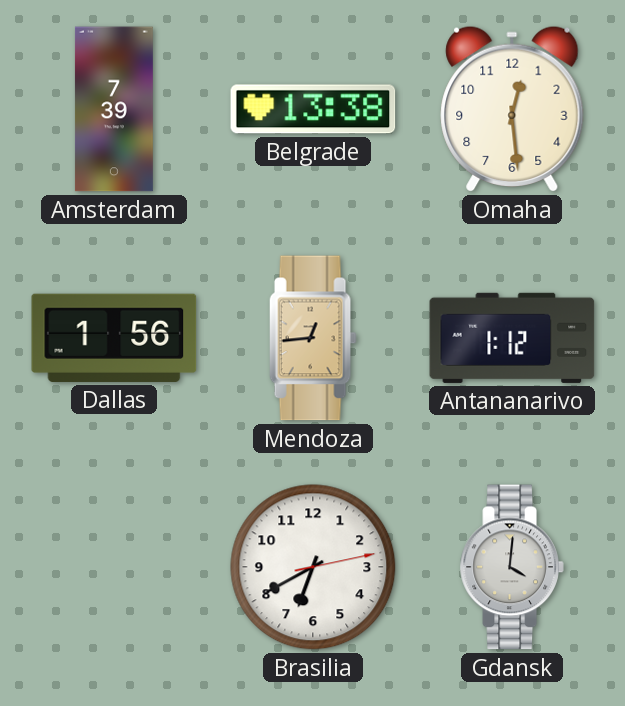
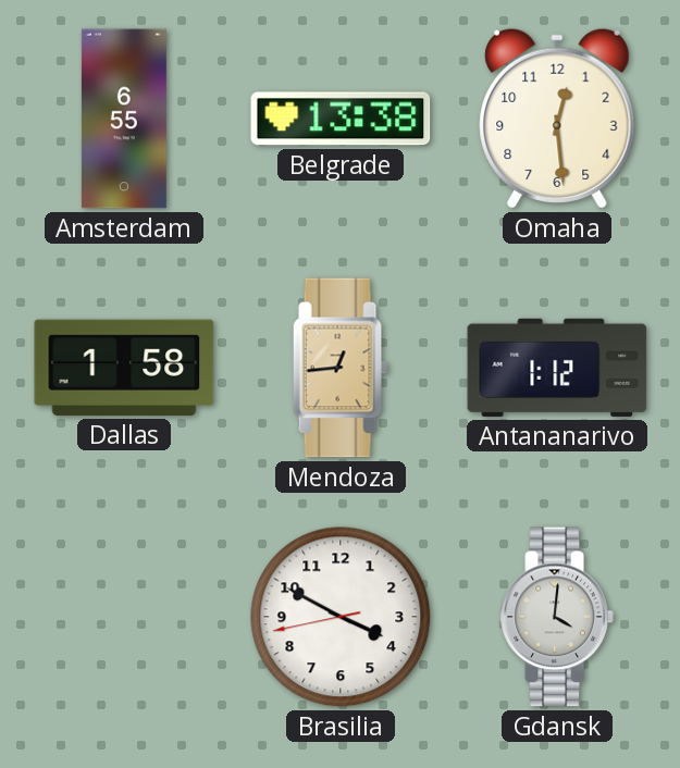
Amsterdam: 7:39 -> 6:55
Dallas: 1:56 -> 1:58
Brasilia: 6:40 -> 3:49
